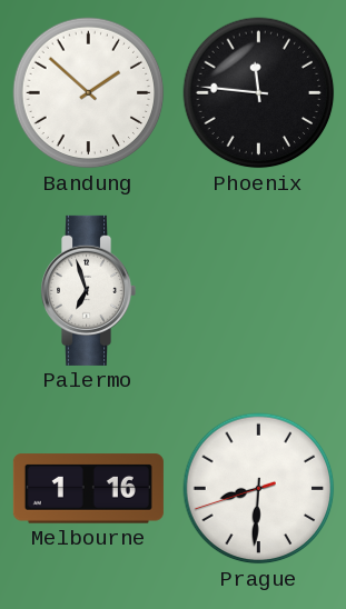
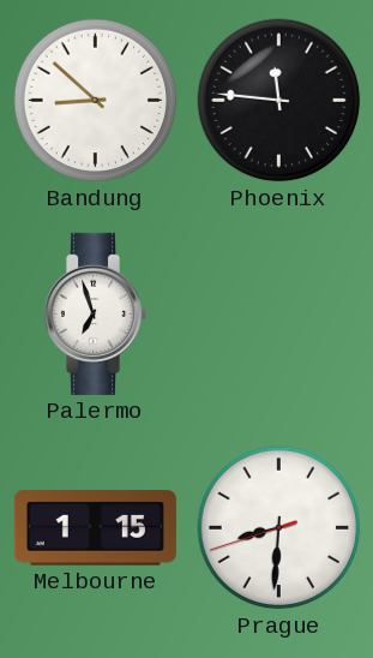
Bandung: 1:52 -> 8:52
Melbourne: 1:16 -> 1:15
